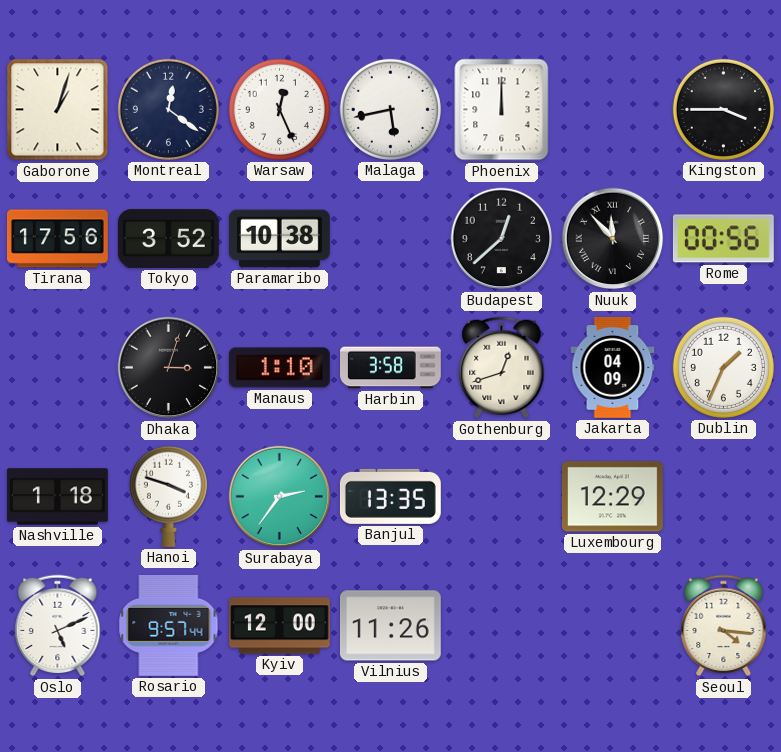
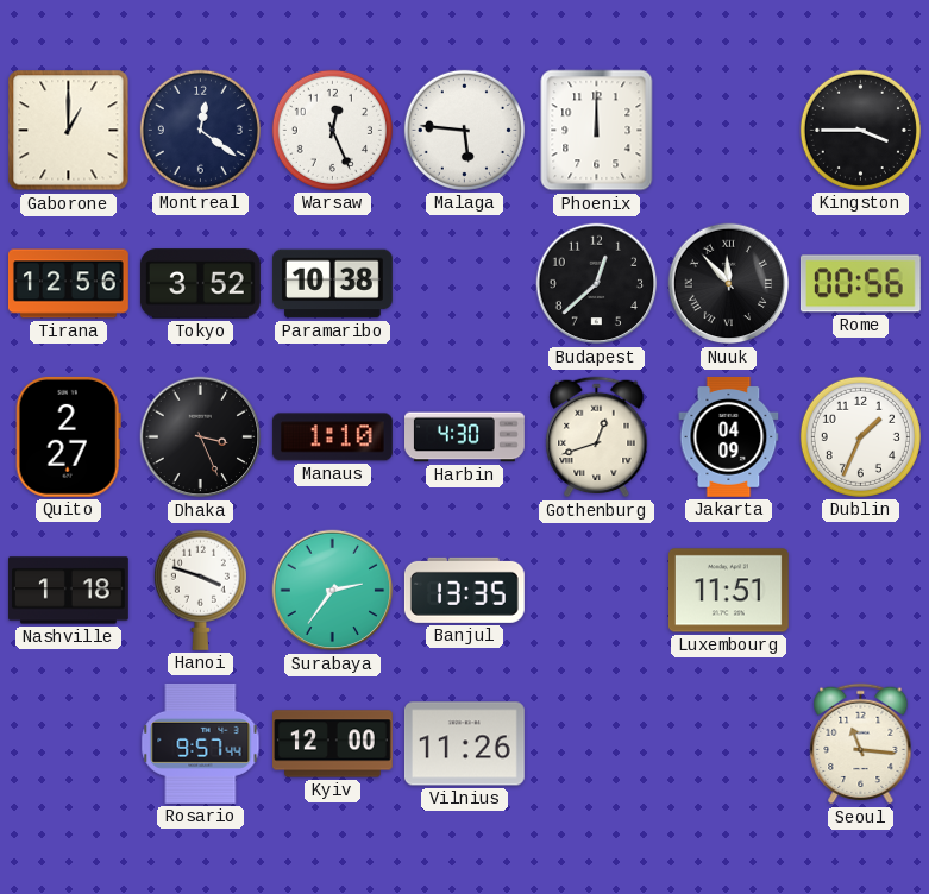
Gaborone: 1:03 -> 1:00
Malaga: 5:43 -> 5:46
Tirana: 17:56 -> 12:56
Quito: none -> 2:27
Dhaka: 3:03 -> 3:26
Harbin: 3:58 -> 4:30
Luxembourg: 12:29 -> 11:51
Oslo: 5:11 -> none
Seoul: 4:16 -> 11:16
